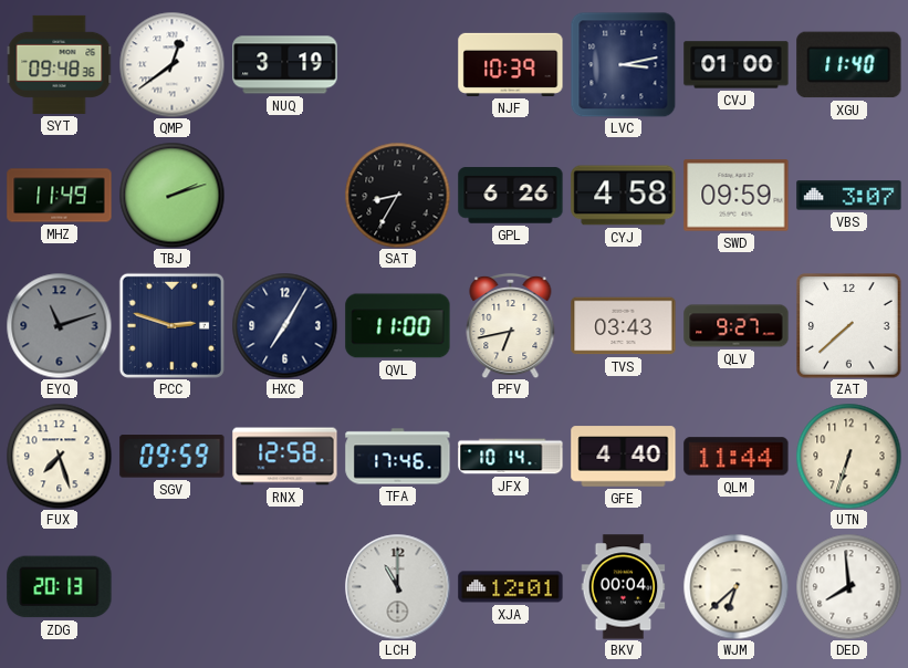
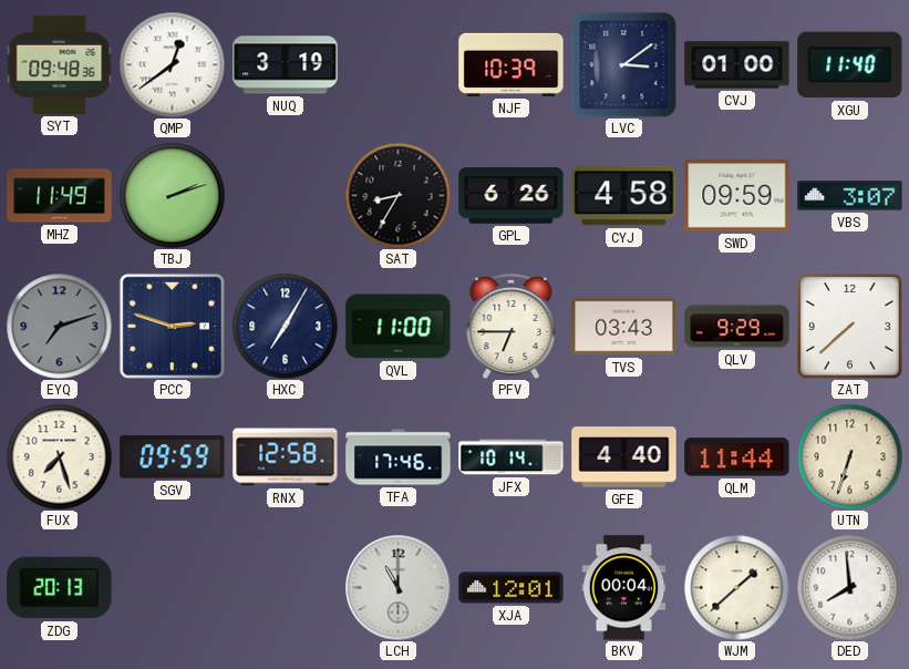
LVC: 3:13 -> 3:09
EYQ: 11:12 -> 7:12
PFV: 6:43 -> 6:45
QLV: 9:27 -> 9:29
WJM: 6:38 -> 1:38
